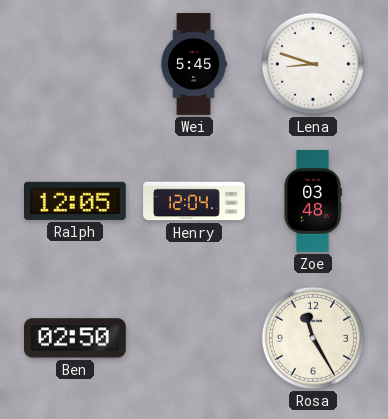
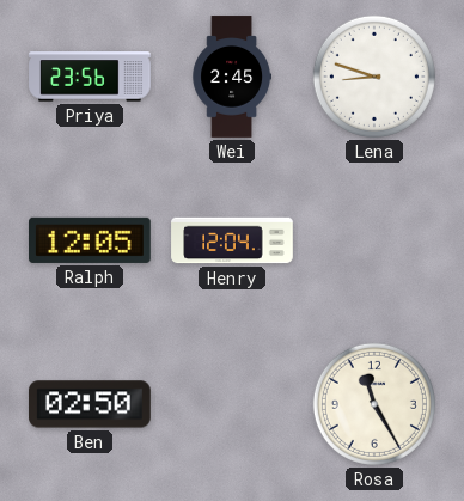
Priya: none -> 23:56
Wei: 5:45 -> 2:45
Zoe: 03:48 -> none
